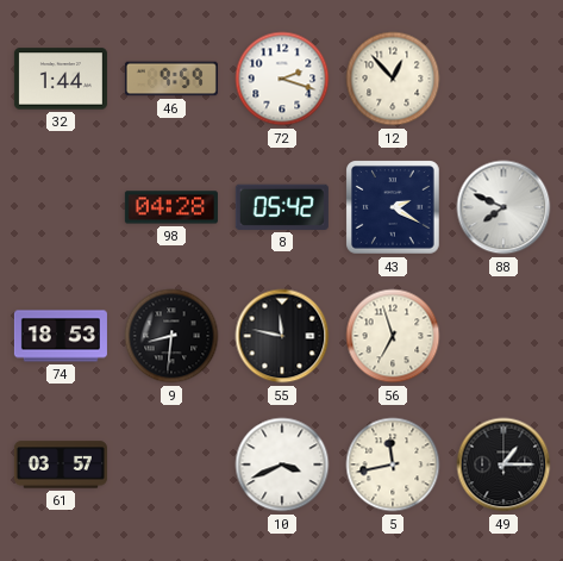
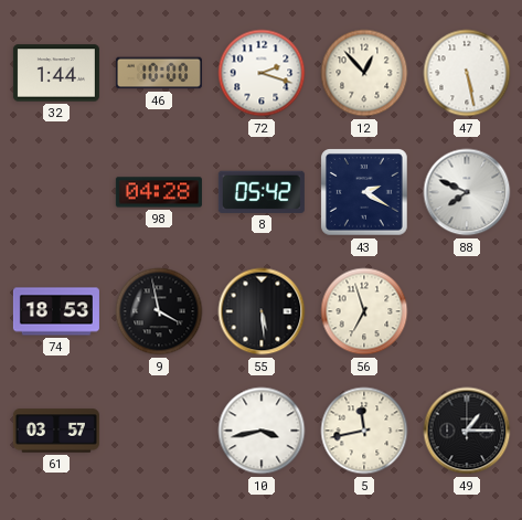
46: 9:59 -> 10:00
47: none -> 5:28
9: 8:31 -> 3:58
55: 11:47 -> 5:29
10: 3:41 -> 3:43
